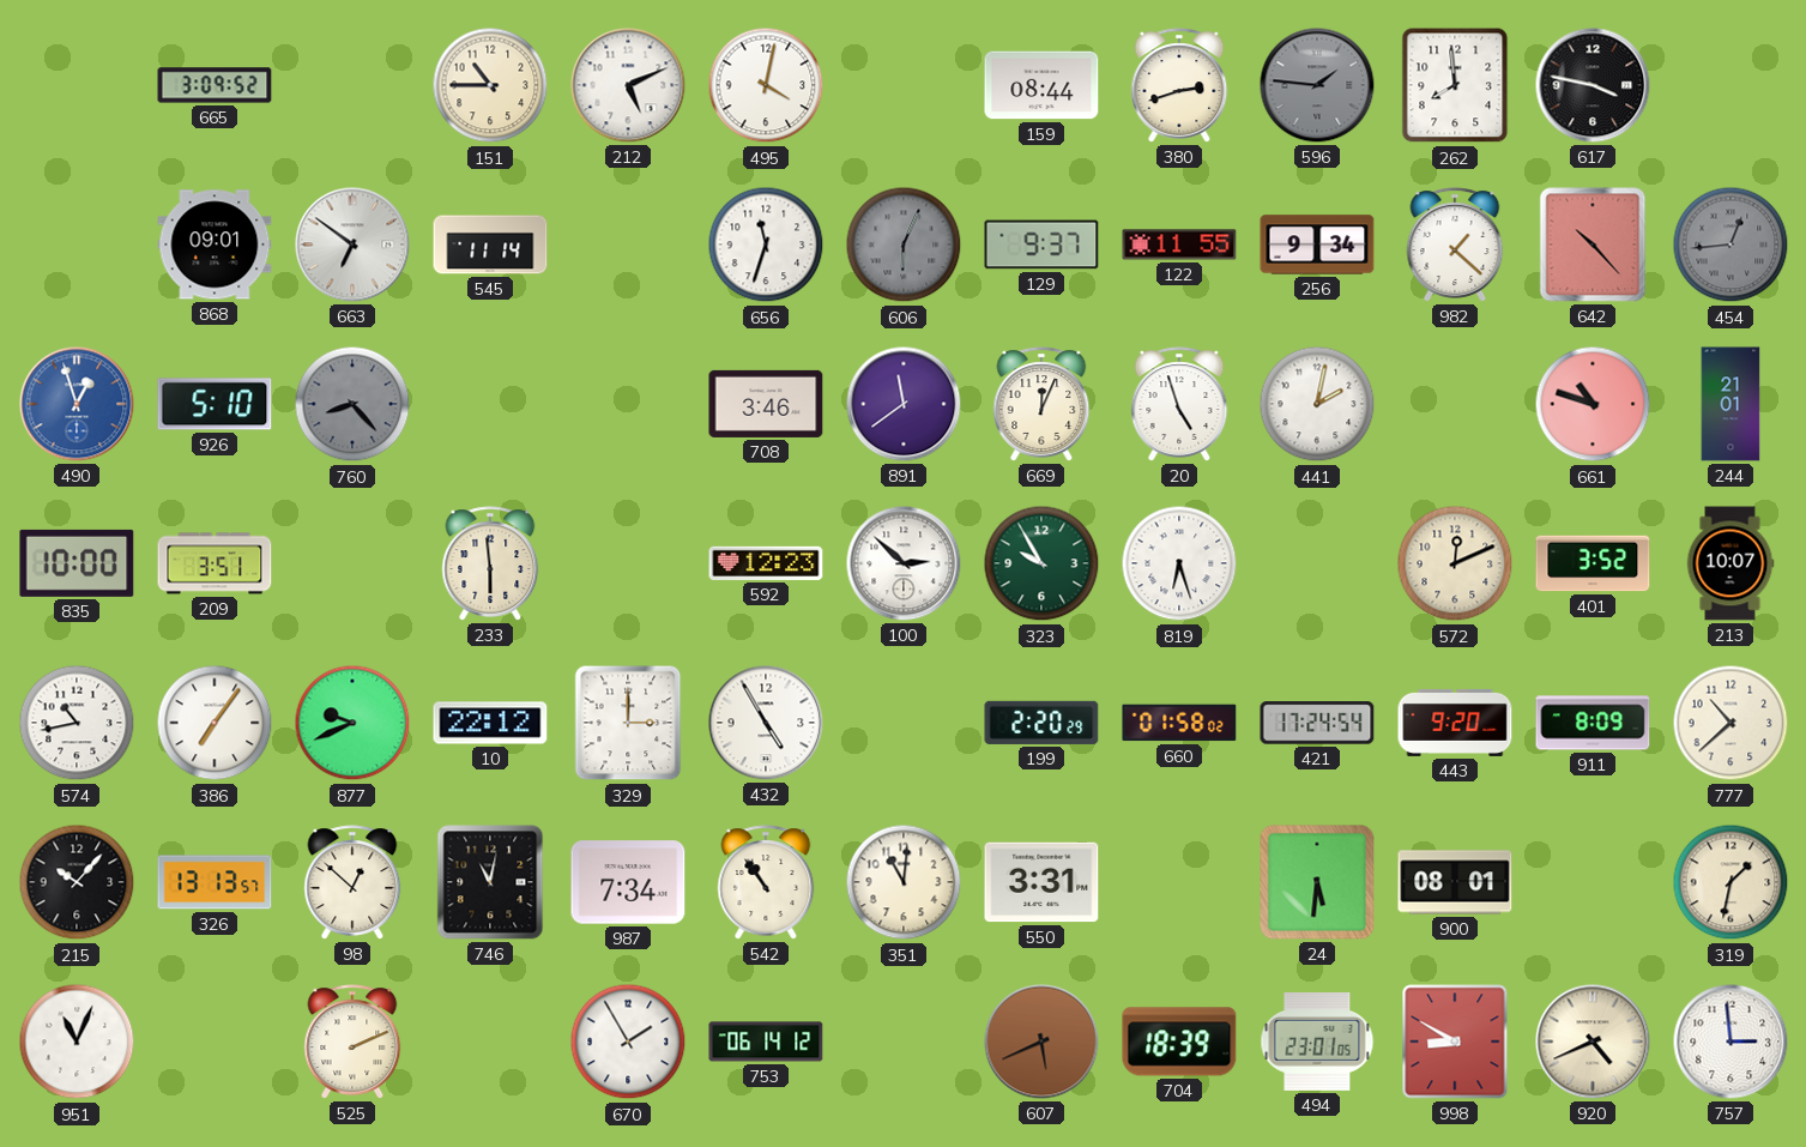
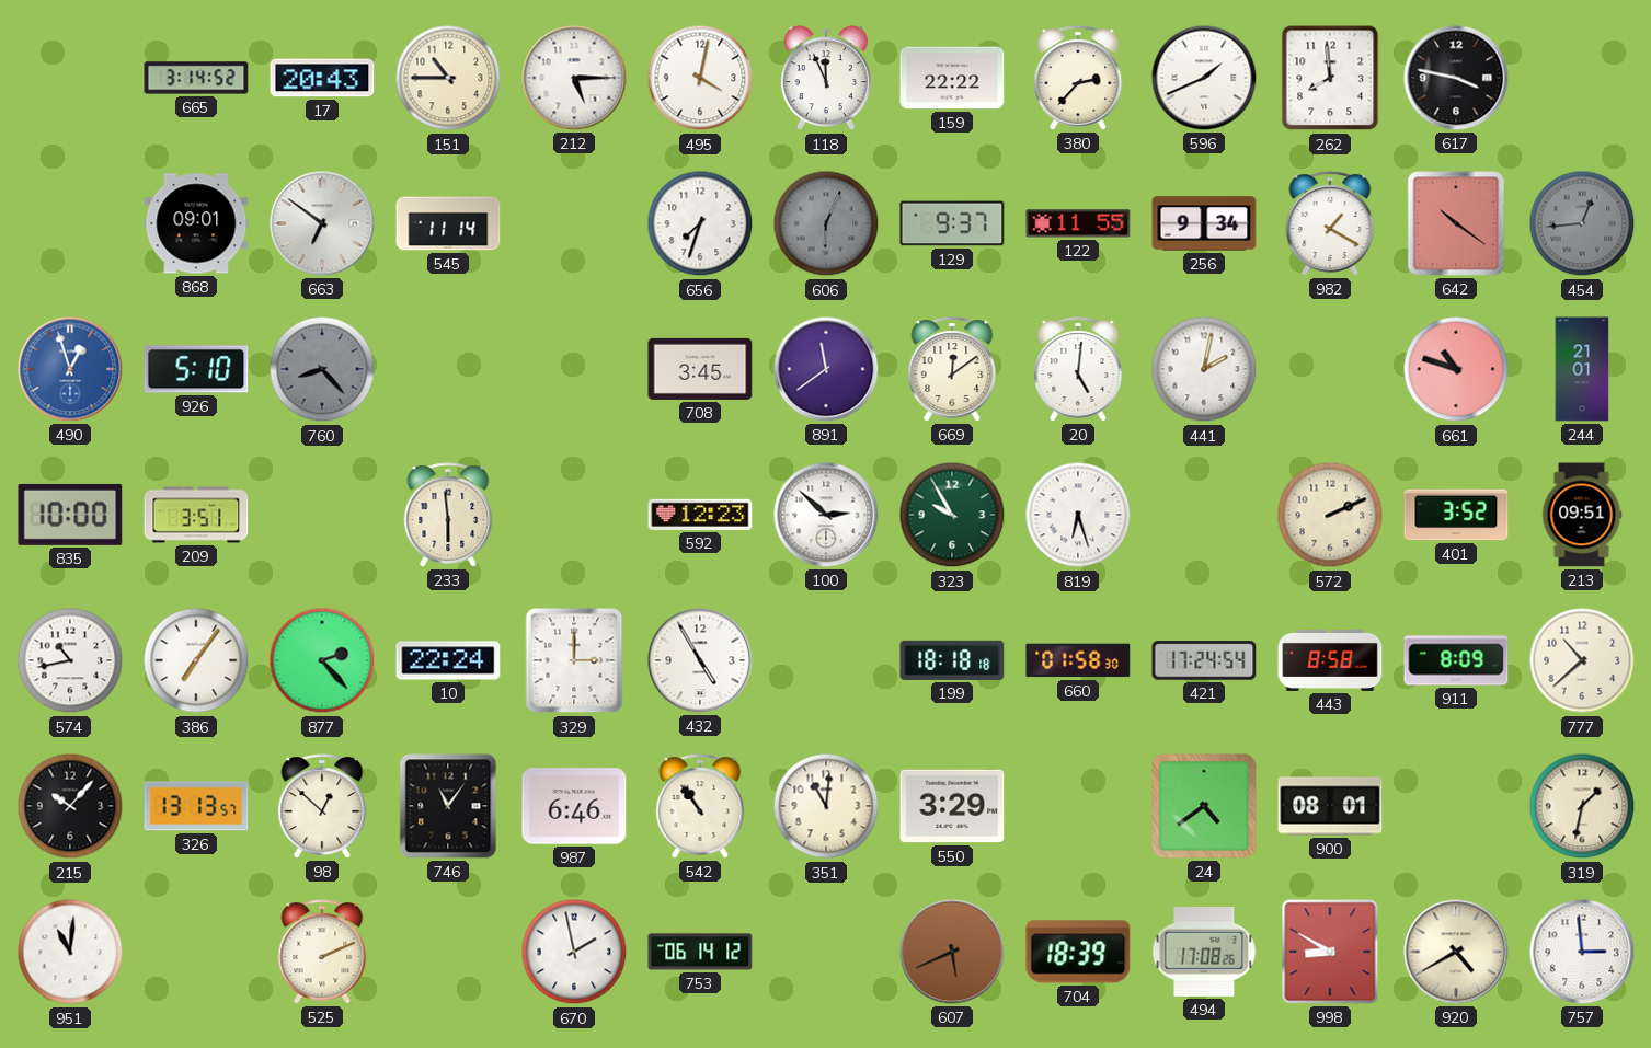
665: 3:09 -> 3:14
17: none -> 20:43
212: 5:11 -> 5:15
118: none -> 11:56
159: 08:44 -> 22:22
380: 2:42 -> 2:37
596: 1:46 -> 1:41
596 dial: grey -> white
656: 11:33 -> 7:33
982: 1:22 -> 1:20
642: 10:23 -> 10:21
708: 3:46 -> 3:45
669: 12:04 -> 12:09
20: 4:57 -> 5:01
572: 12:11 -> 2:11
213: 10:07 -> 09:51
877: 9:41 -> 2:23
10: 22:12 -> 22:24
199: 2:20 -> 18:18
660: 01:58:02 -> 01:58:30
443: 9:20 -> 8:58
746: 11:02 -> 11:06
987: 7:34 -> 6:46
550: 3:31 -> 3:29
24: 5:31 -> 4:39
951: 11:04 -> 11:01
670: 1:55 -> 1:58
494: 23:01 -> 17:08
920: 4:41 -> 4:40
